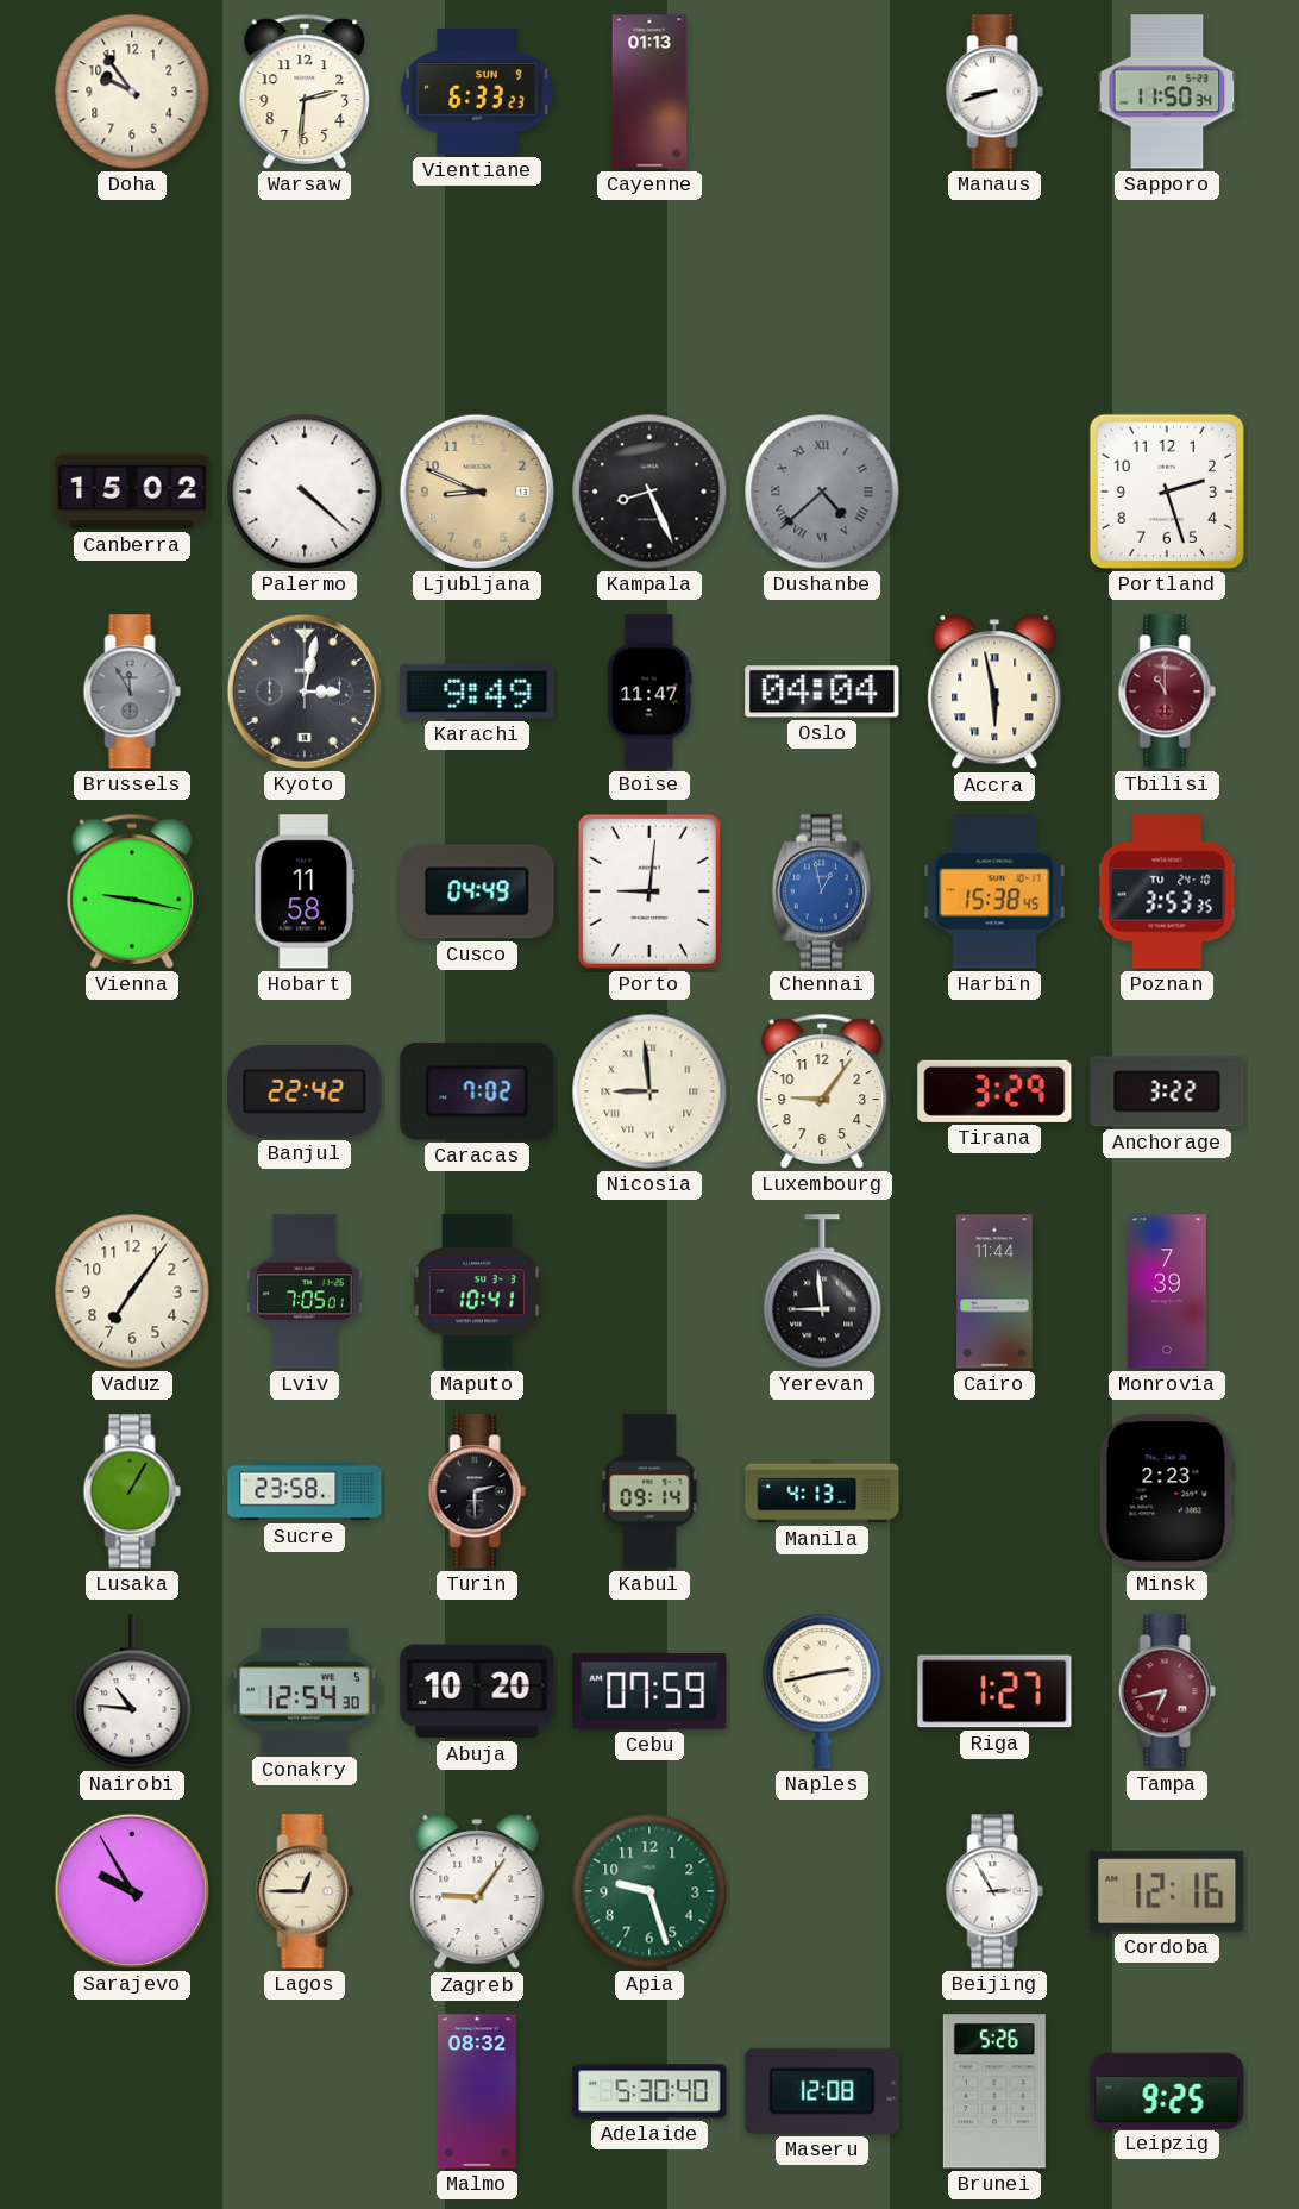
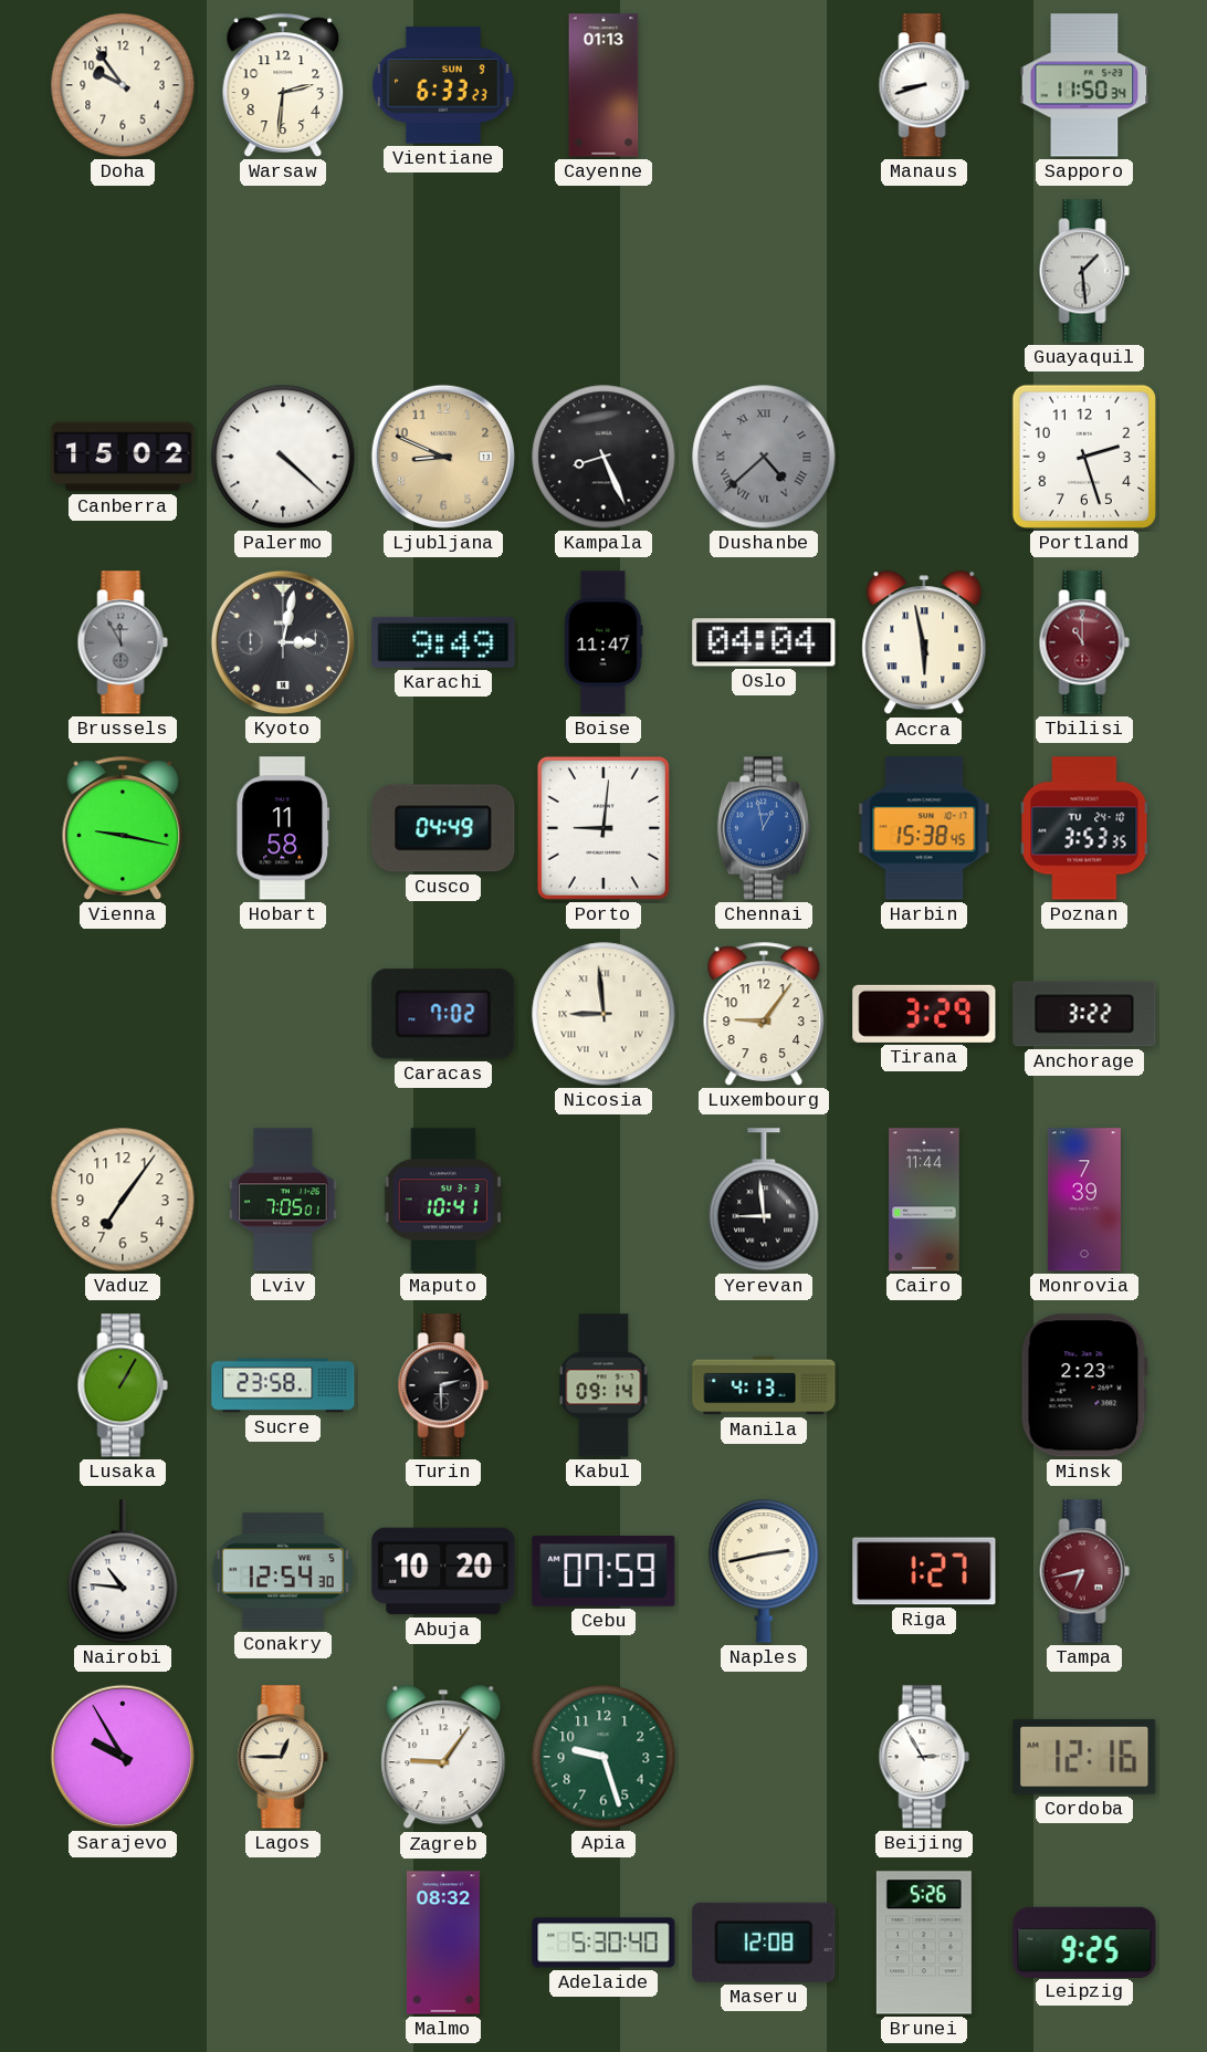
Guayaquil: none -> 1:29
Banjul: 22:42 -> none
